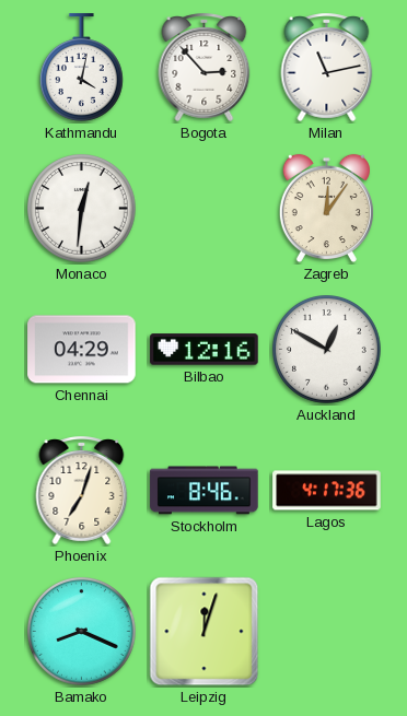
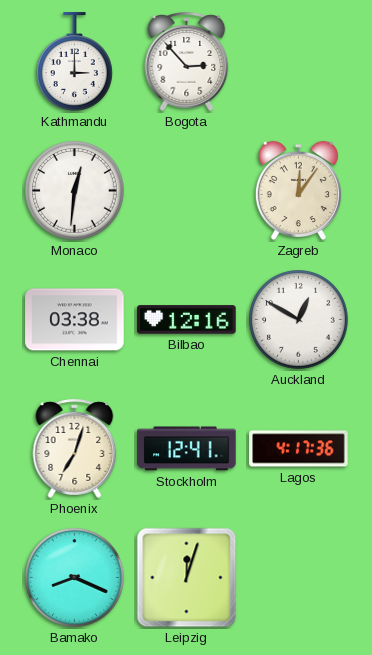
Kathmandu: 4:02 -> 3:00
Milan: 11:13 -> none
Chennai: 04:29 -> 03:38
Stockholm: 8:46 -> 12:41
